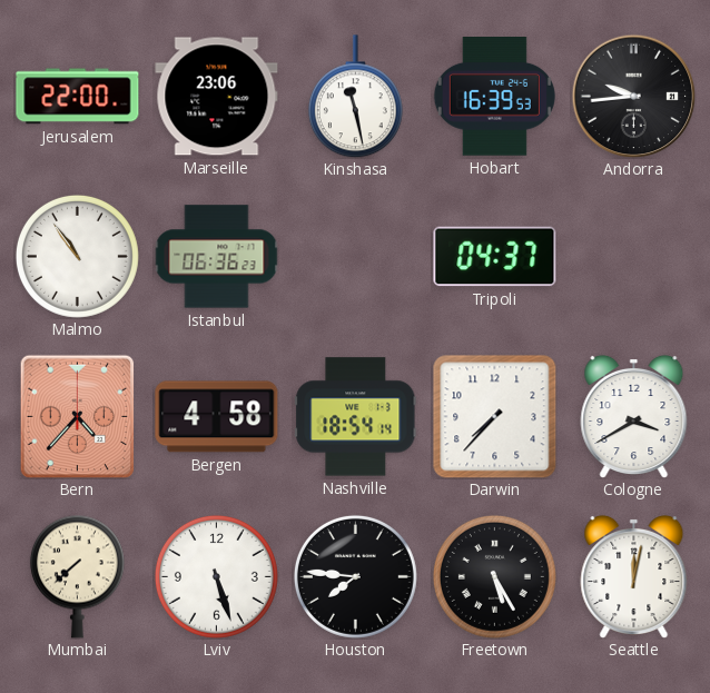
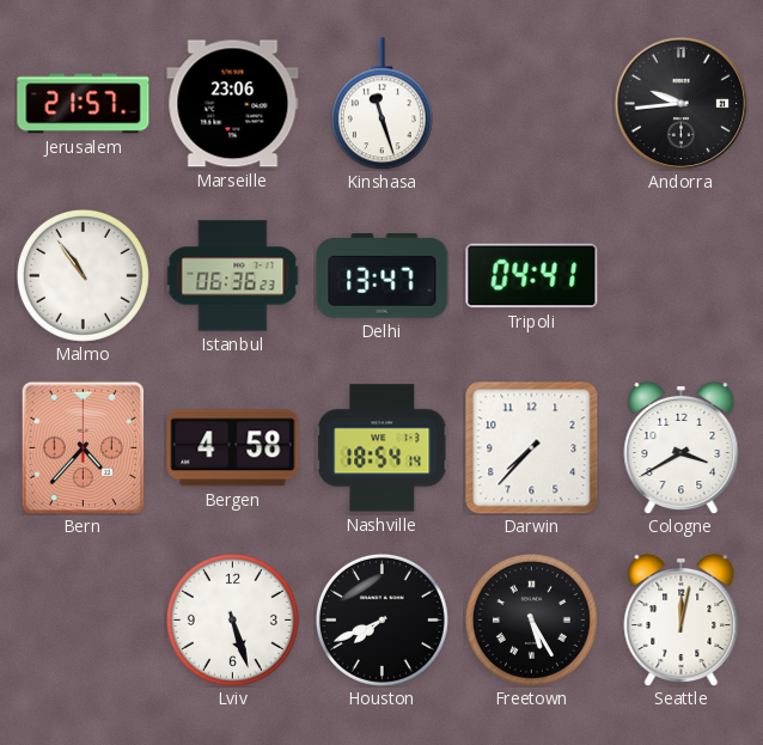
Jerusalem: 22:00 -> 21:57
Kinshasa: 11:28 -> 11:27
Hobart: 16:39 -> none
Delhi: none -> 13:47
Tripoli: 04:37 -> 04:41
Mumbai: 7:38 -> none
Houston: 7:46 -> 7:41
